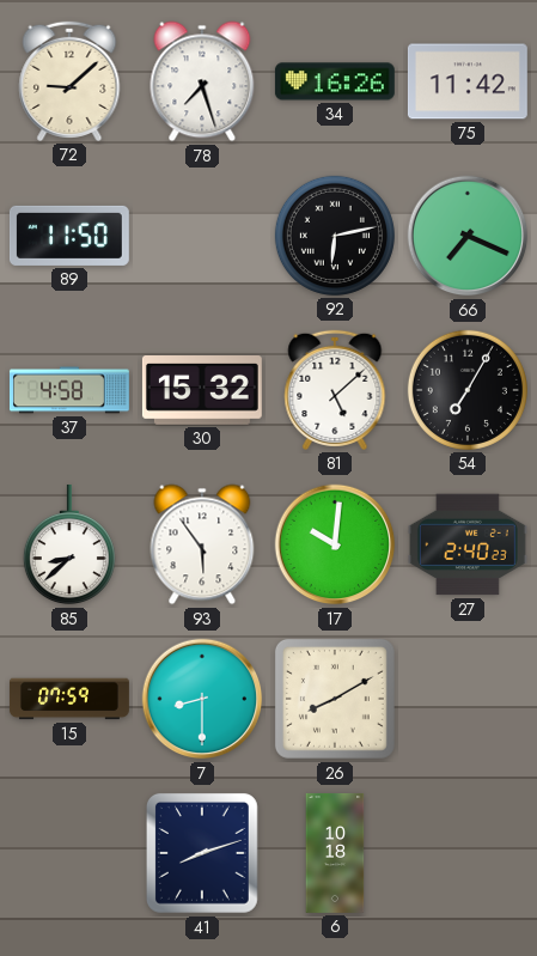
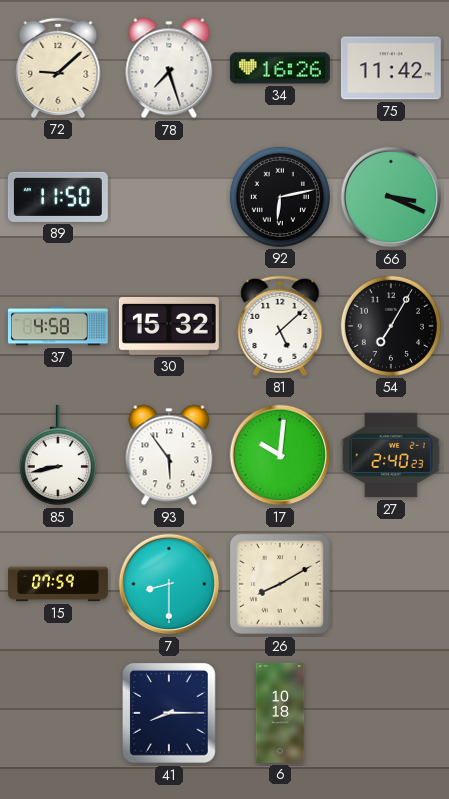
66: 7:19 -> 3:19
85: 8:38 -> 8:43
41: 8:12 -> 8:15
